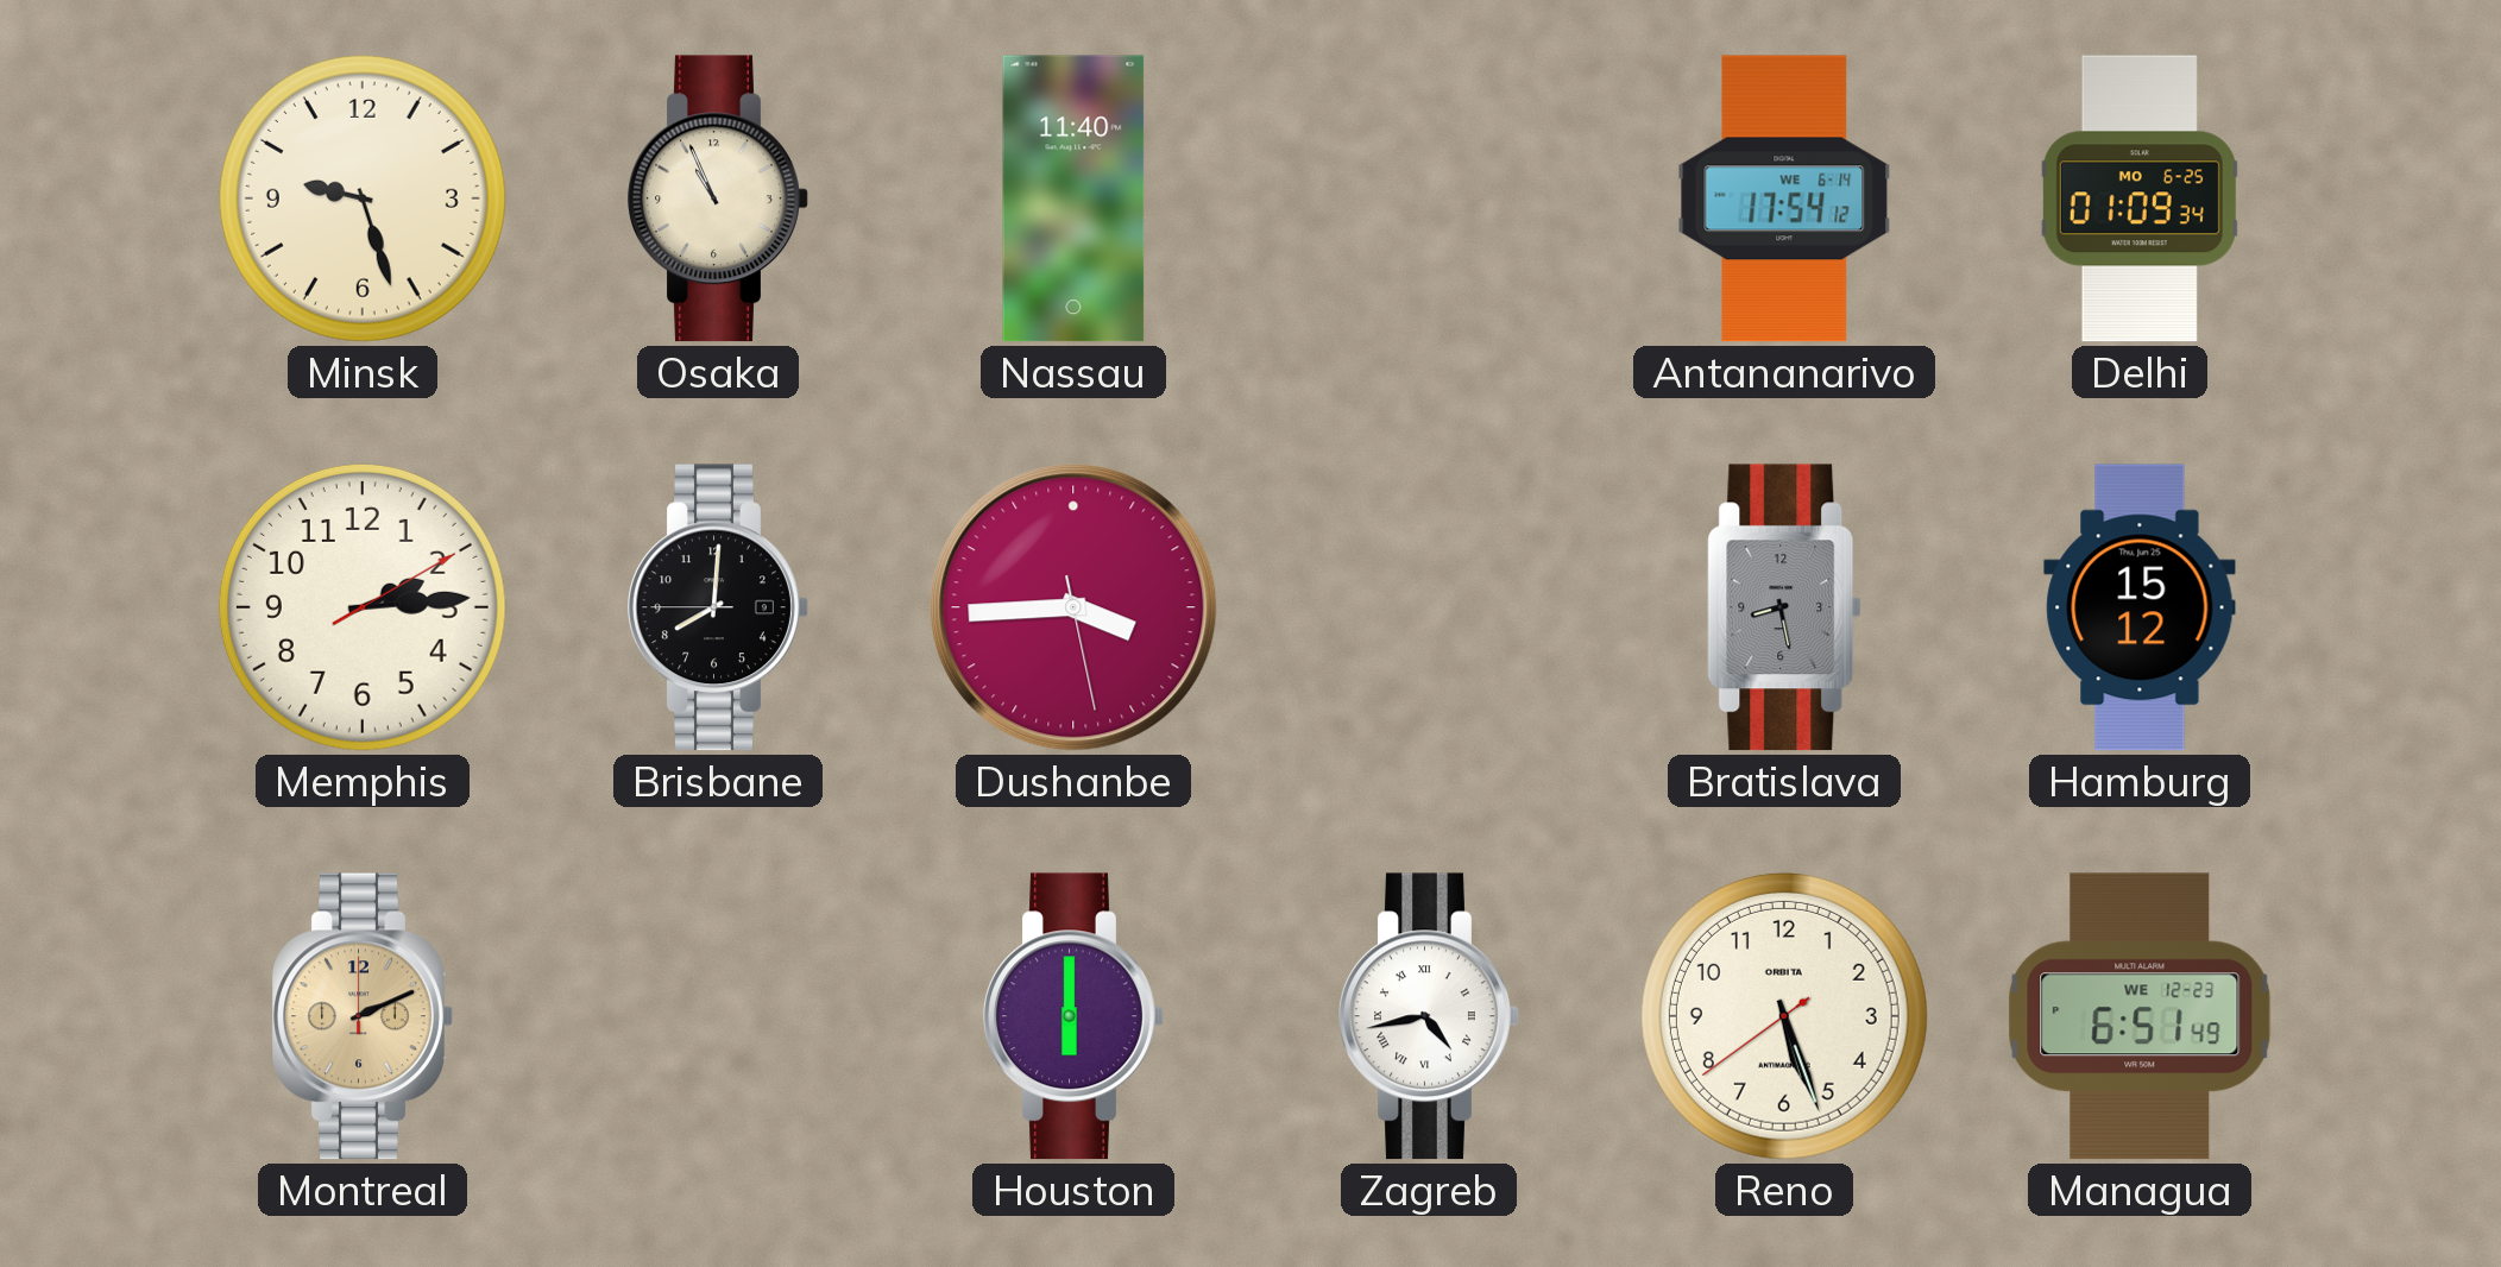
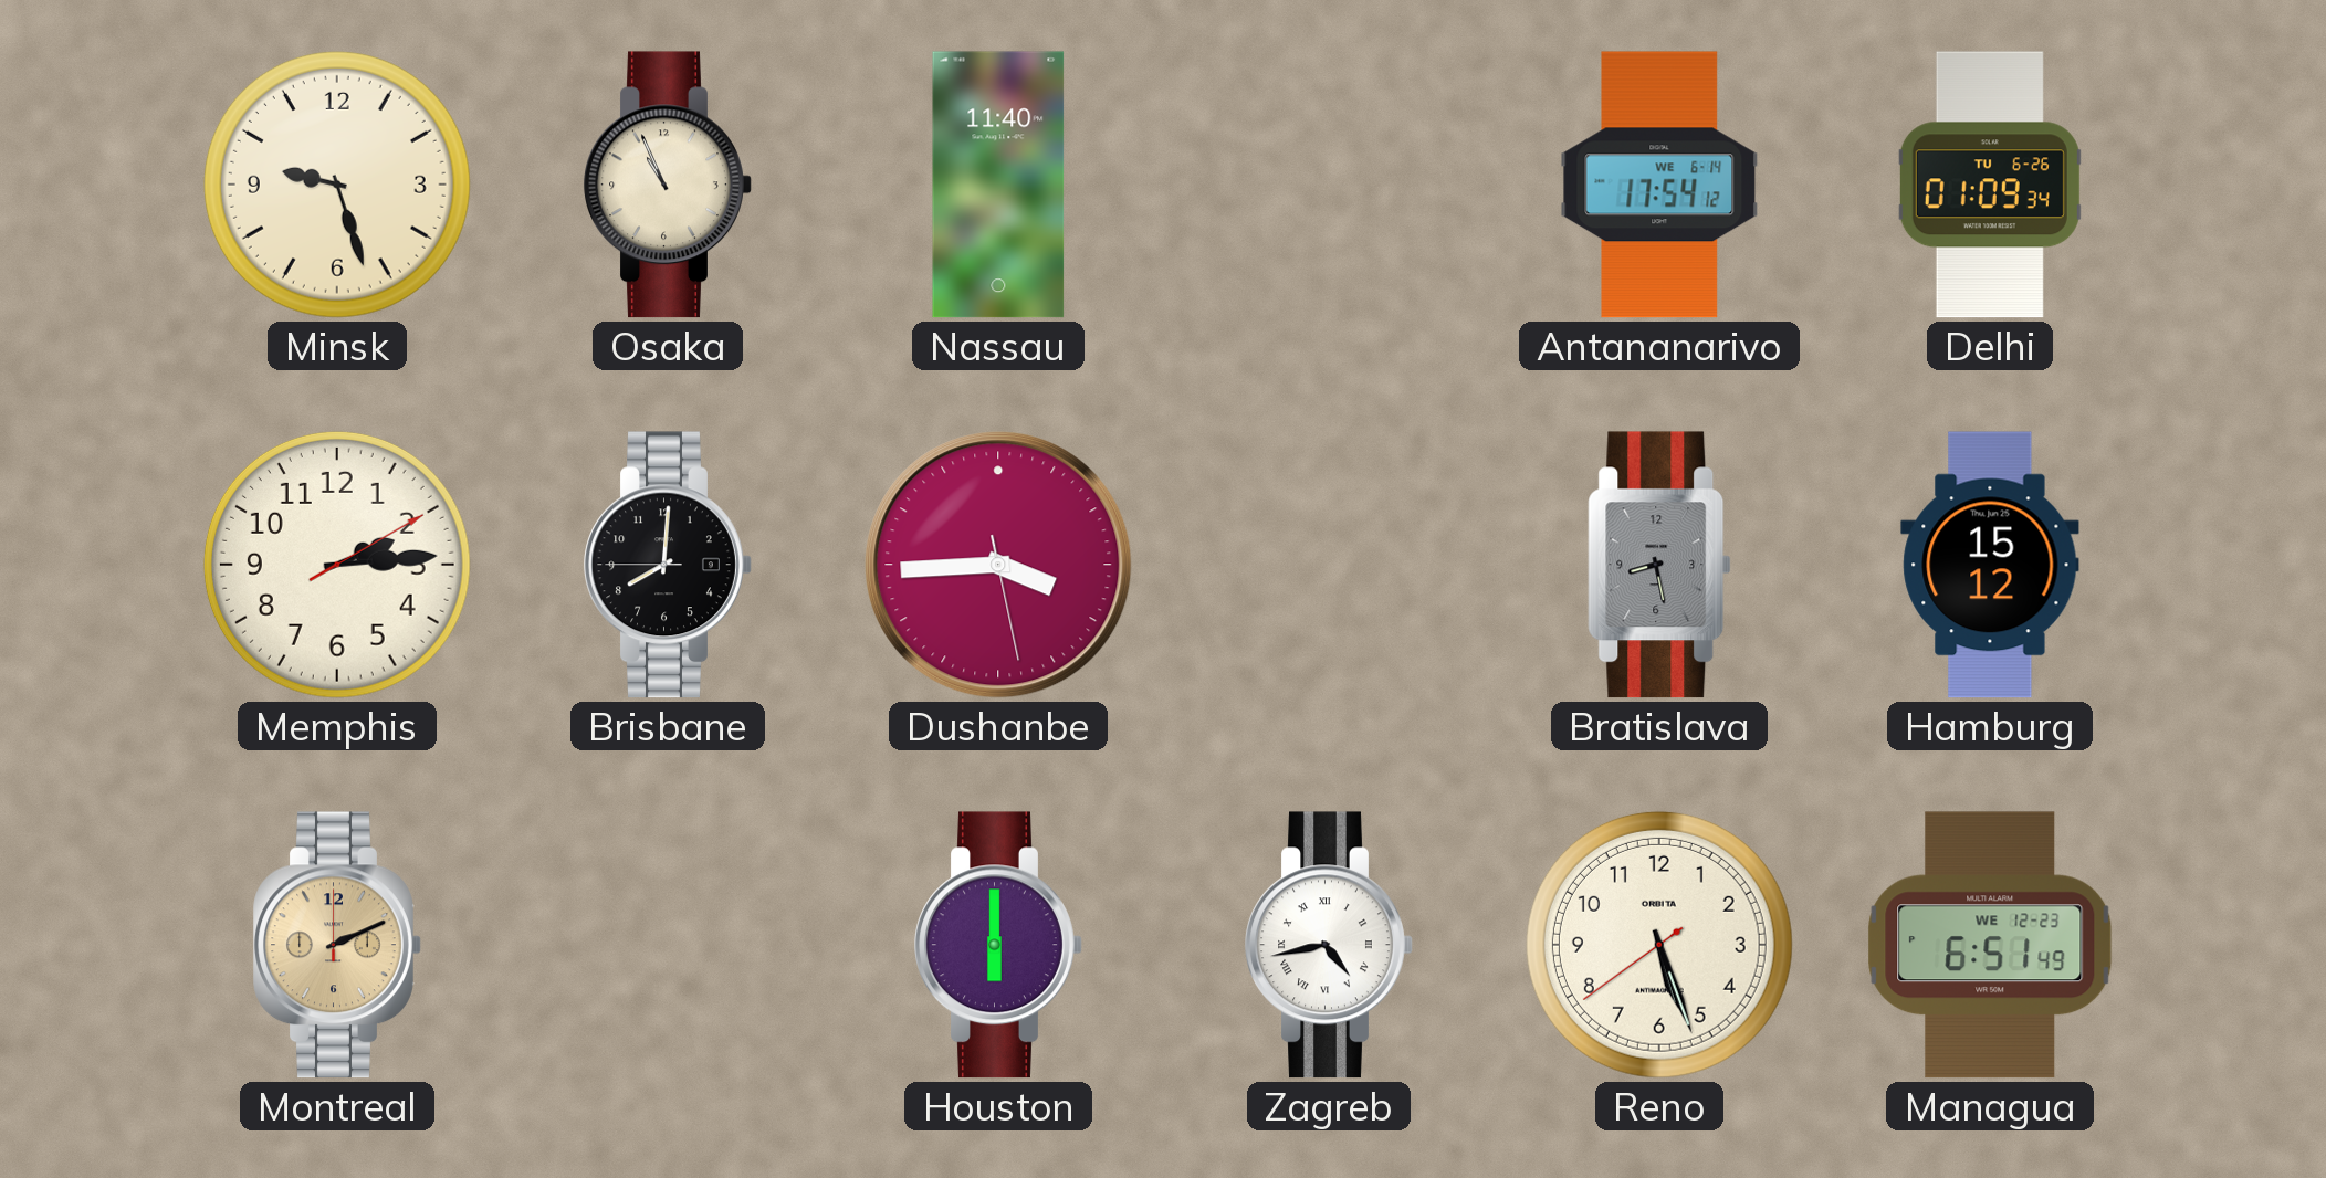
Delhi date: MO 6-25 -> TU 6-26
